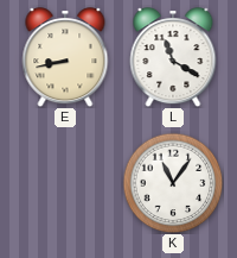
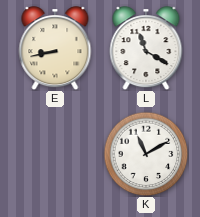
K: 11:06 -> 11:10
